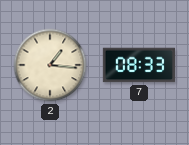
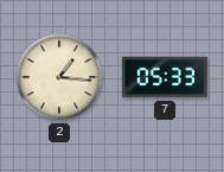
7: 08:33 -> 05:33
